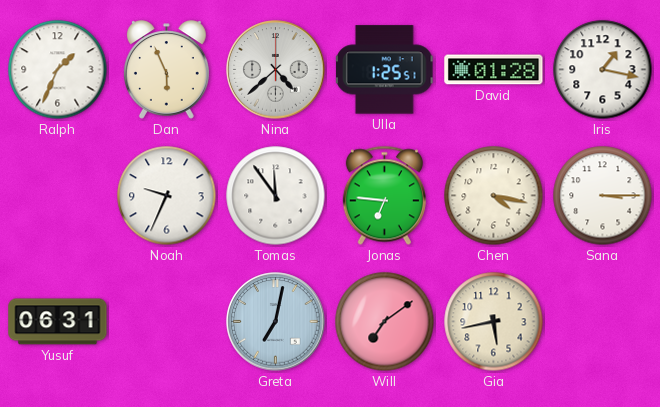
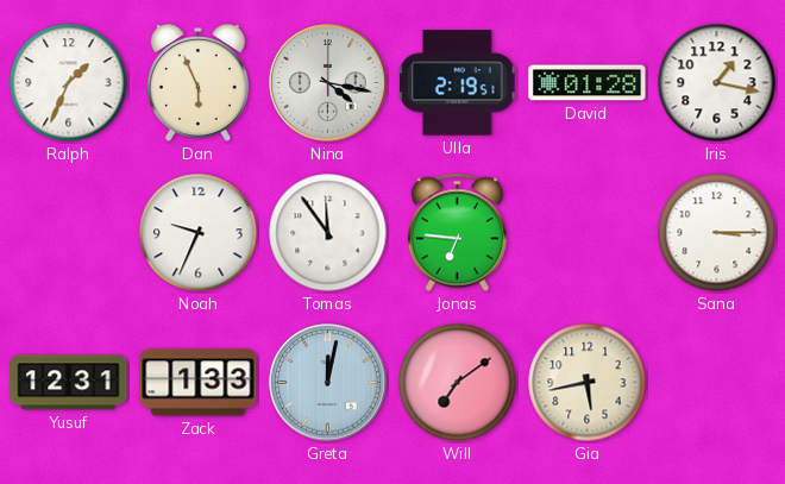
Nina: 4:38 -> 4:17
Ulla: 1:25 -> 2:19
Chen: 4:17 -> none
Yusuf: 06:31 -> 12:31
Zack: none -> 1:33
Greta: 7:02 -> 12:02
